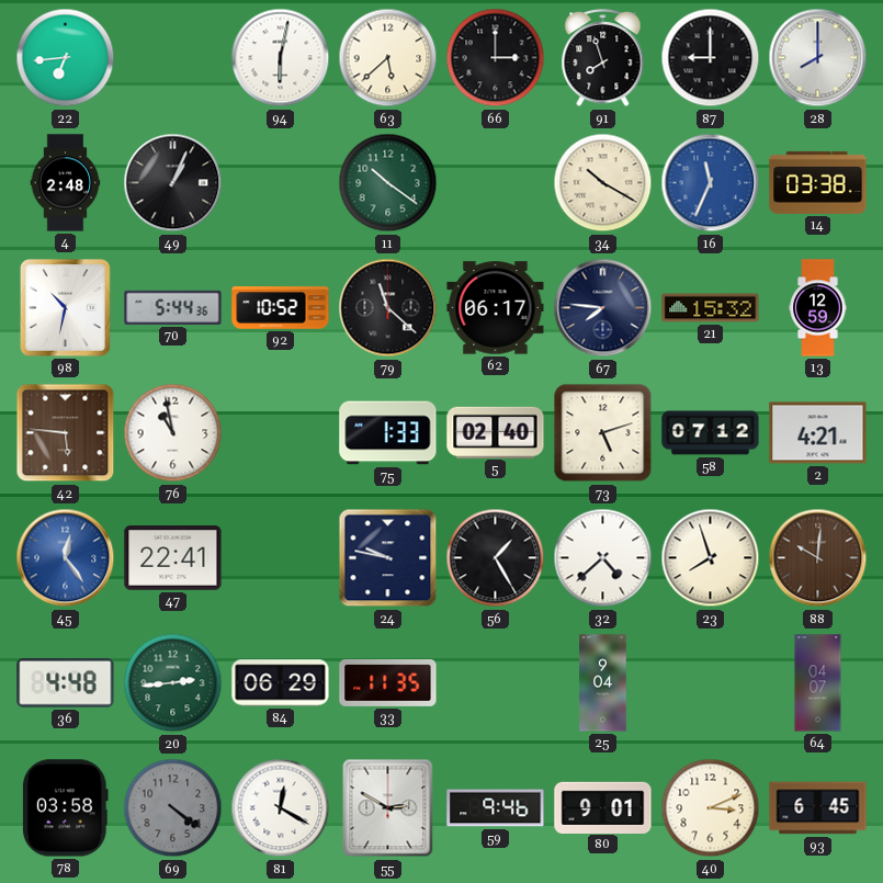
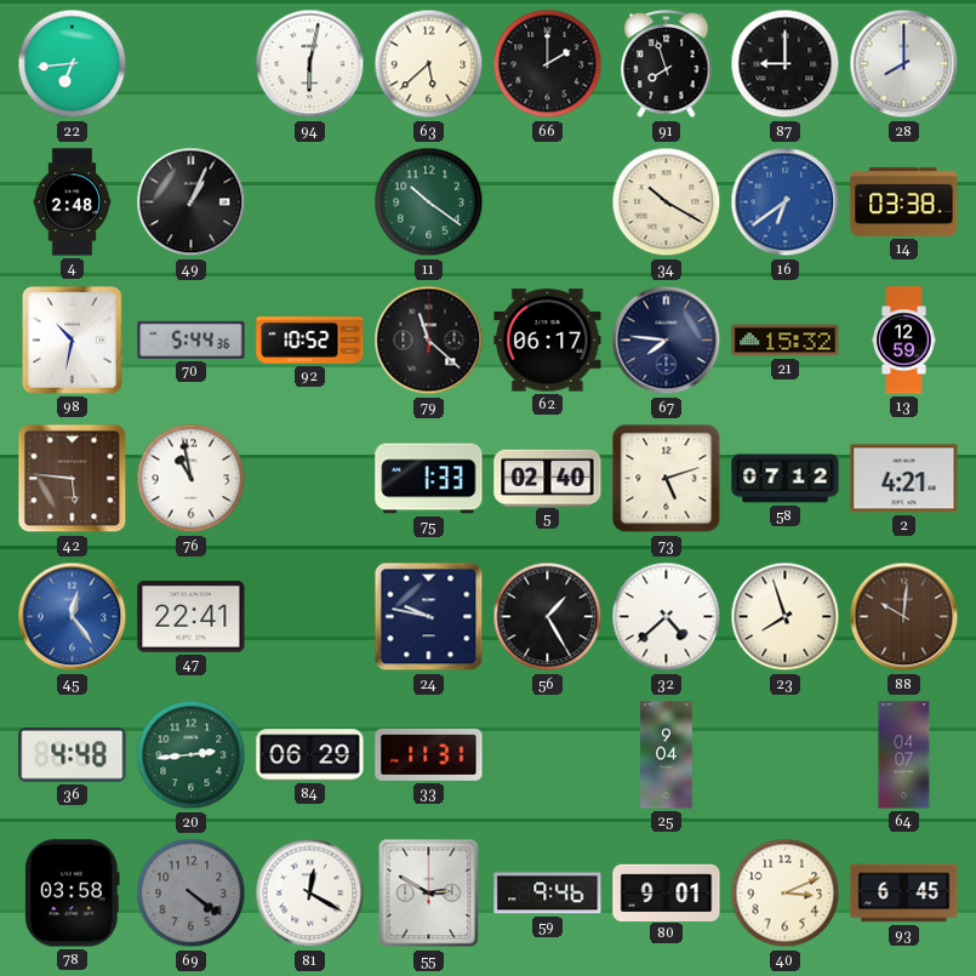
66: 3:00 -> 2:00
16: 11:34 -> 6:39
33: 11:35 -> 11:31
